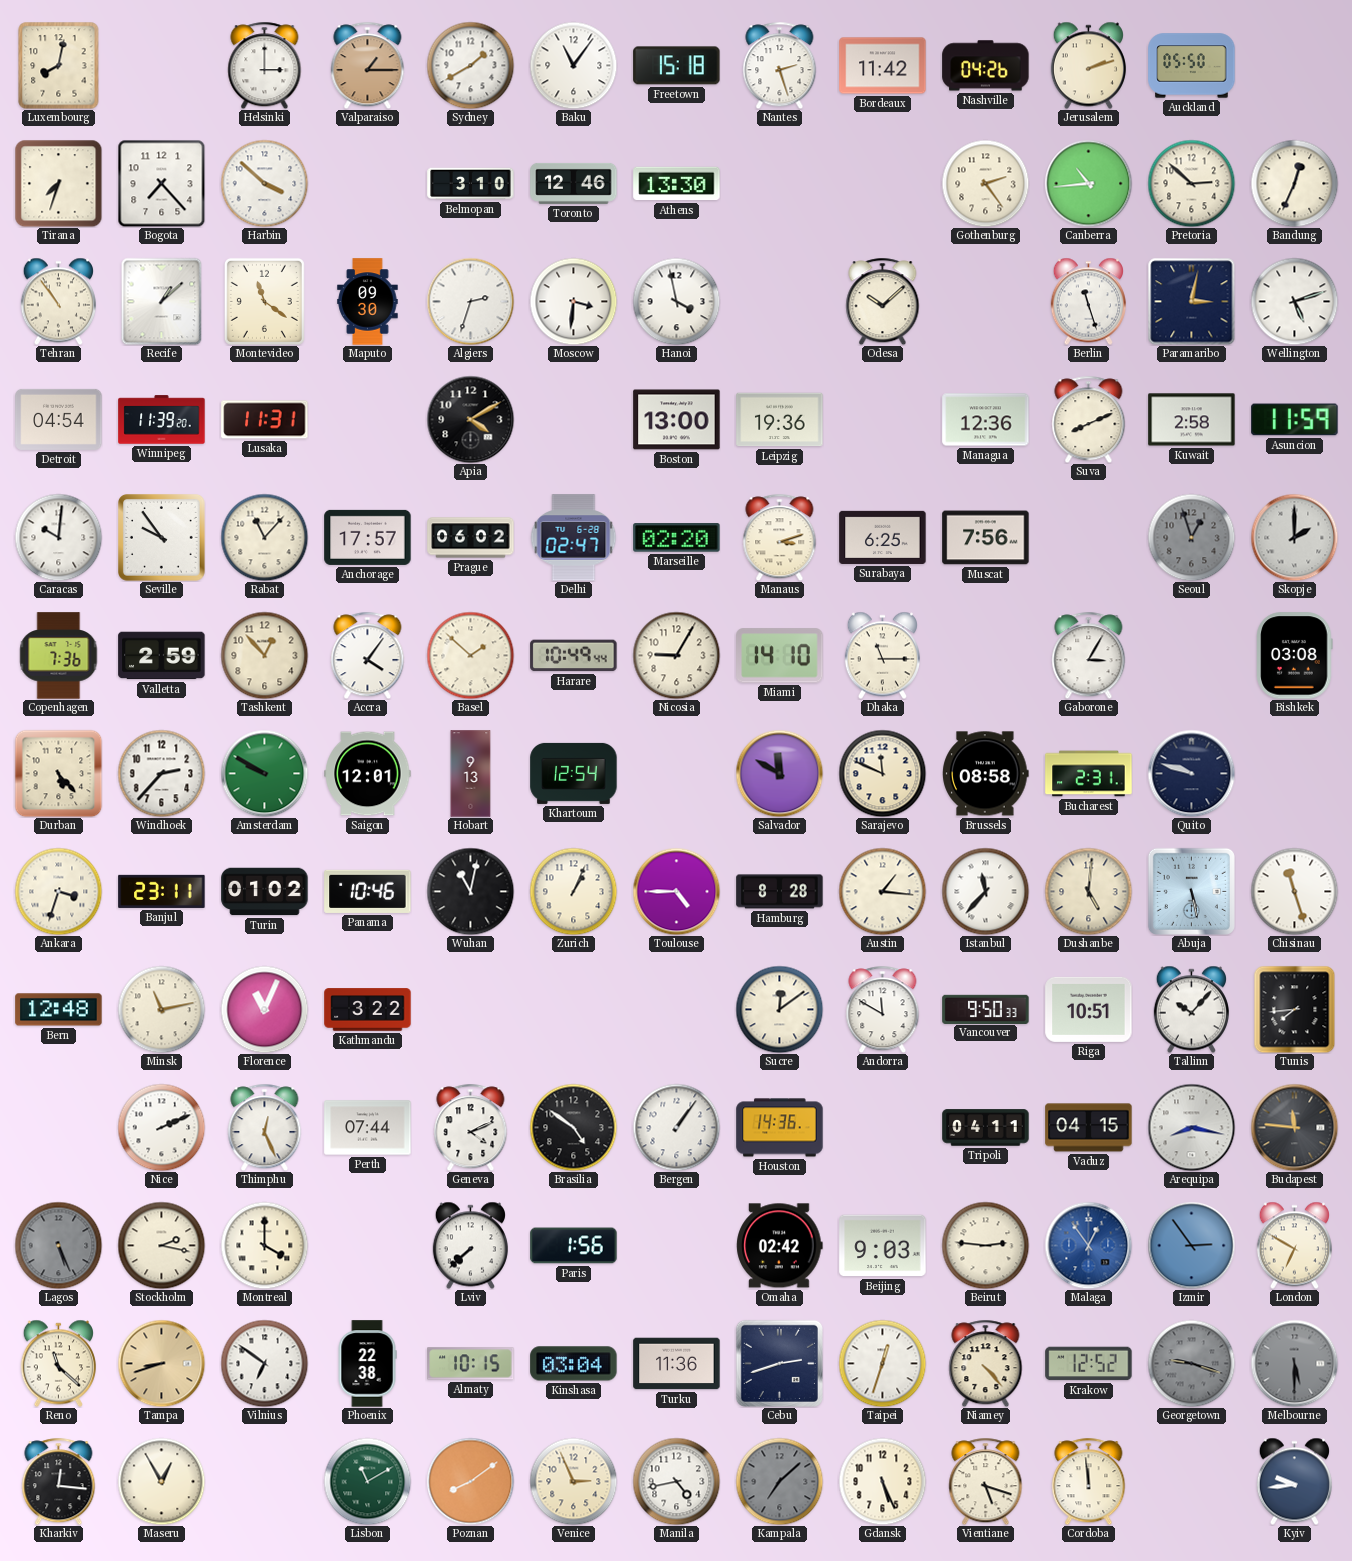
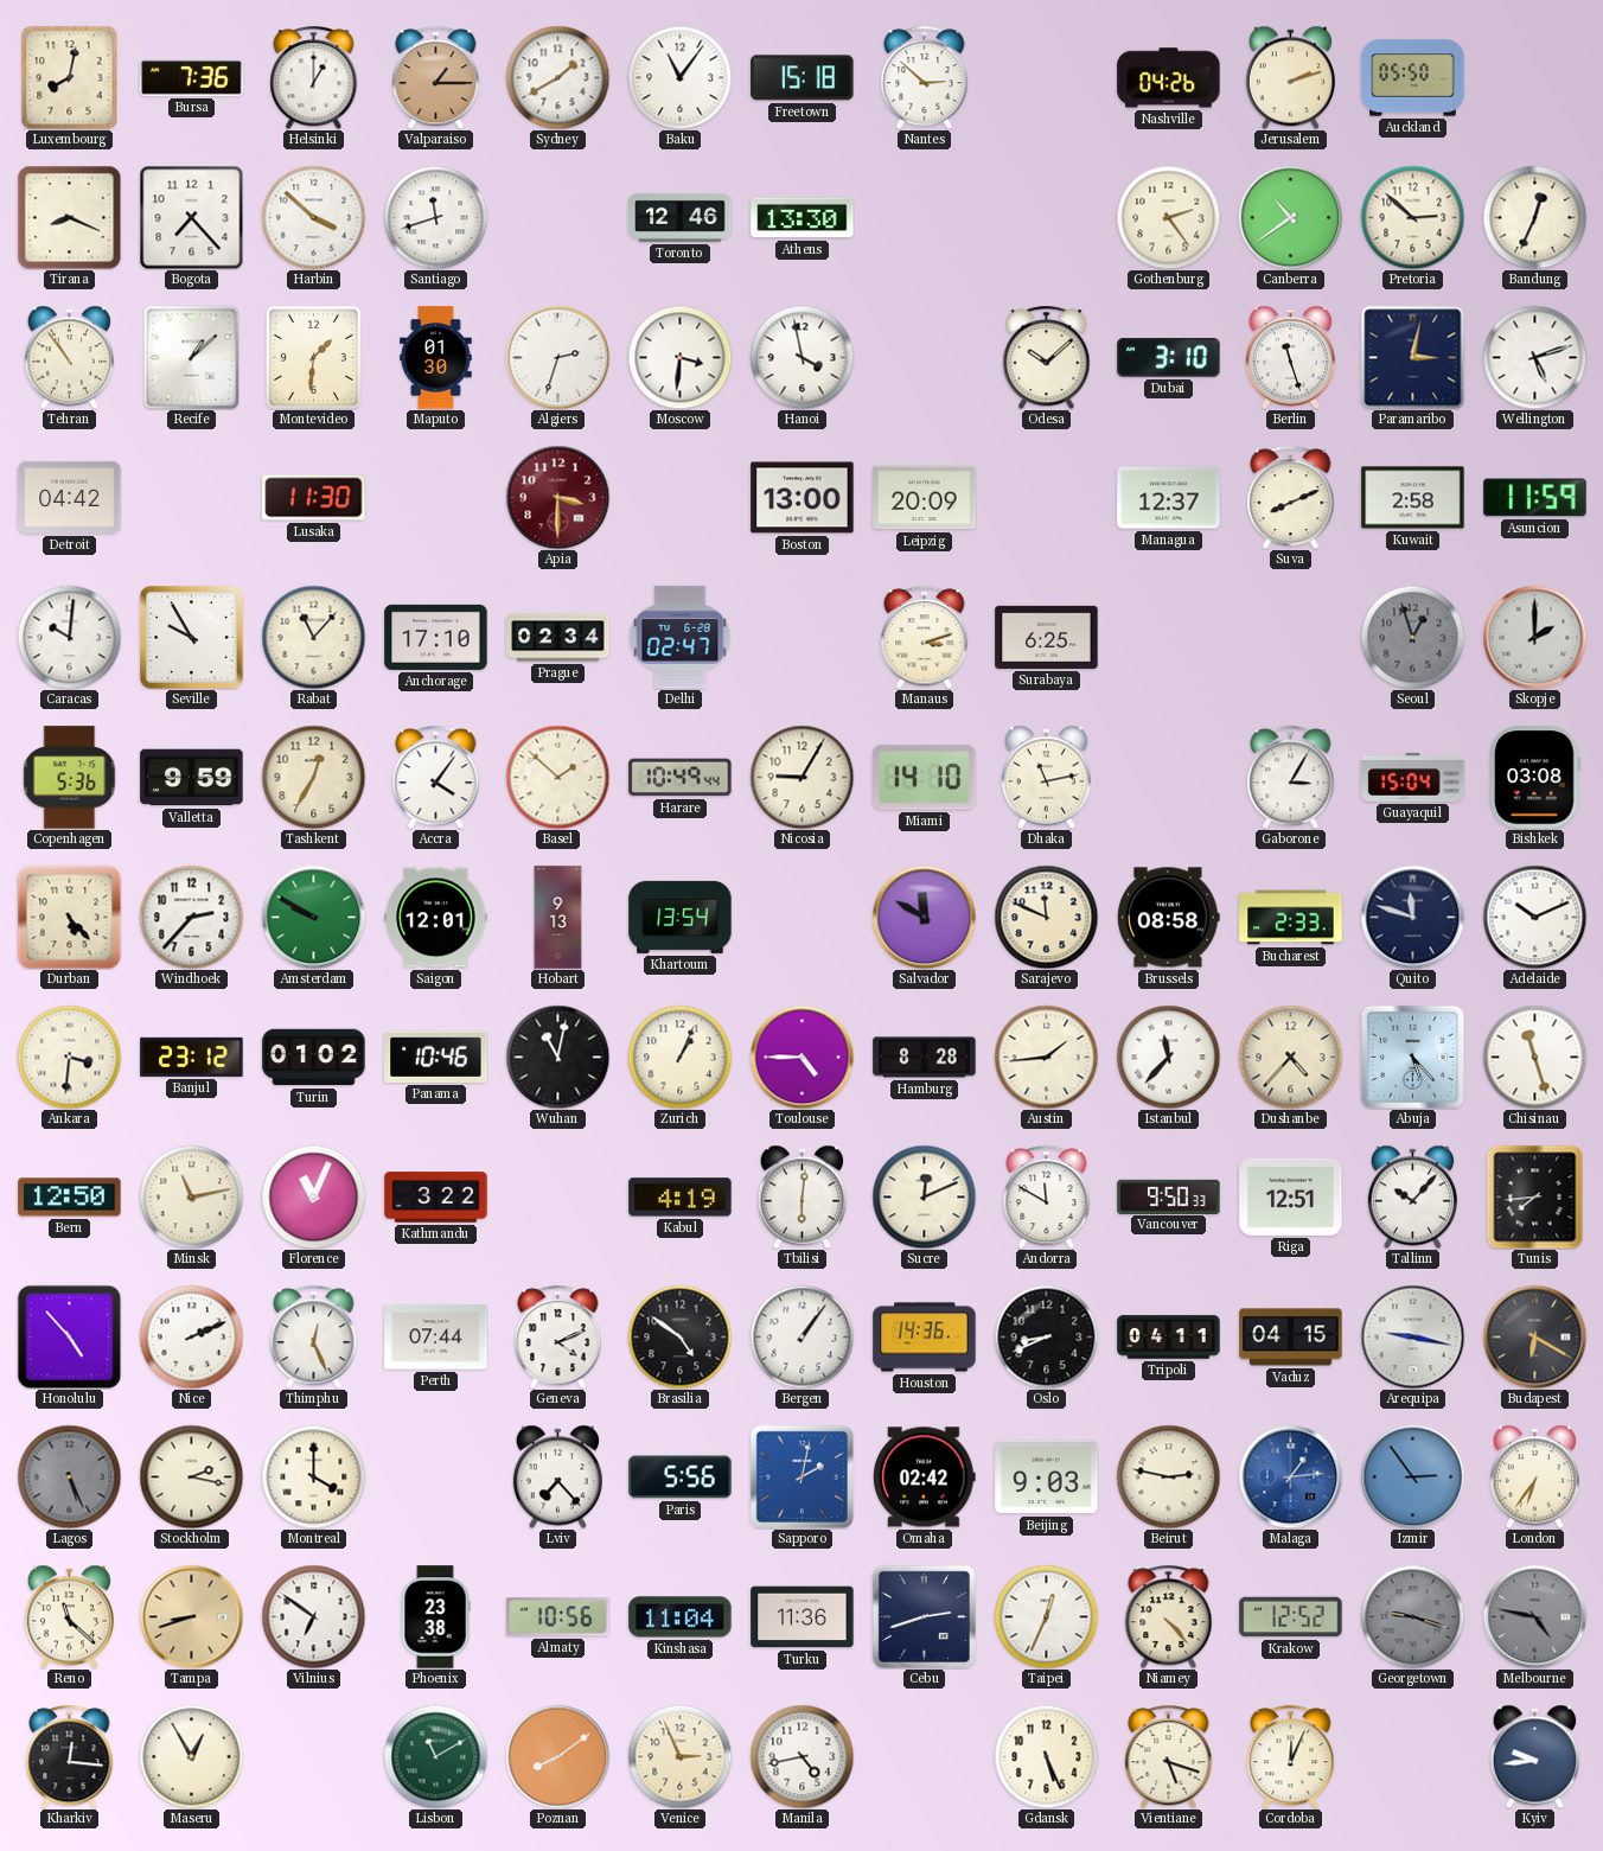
Bursa: none -> 7:36
Helsinki: 3:00 -> 1:00
Nantes: 2:27 -> 2:52
Bordeaux: 11:42 -> none
Tirana: 7:33 -> 8:19
Santiago: none -> 11:42
Belmopan: 3:10 -> none
Canberra: 10:44 -> 10:39
Montevideo: 11:21 -> 1:31
Maputo: 09:30 -> 01:30
Dubai: none -> 3:10
Detroit: 04:54 -> 04:42
Winnipeg: 11:39 -> none
Lusaka: 11:31 -> 11:30
Apia: 4:10 -> 3:30
Apia dial: black -> burgundy
Leipzig: 19:36 -> 20:09
Managua: 12:36 -> 12:37
Seville: 9:54 -> 9:55
Anchorage: 17:57 -> 17:10
Prague: 06:02 -> 02:34
Marseille: 02:20 -> none
Muscat: 7:56 -> none
Copenhagen: 7:36 -> 5:36
Valletta: 2:59 -> 9:59
Tashkent: 12:53 -> 12:35
Dhaka: 11:15 -> 11:13
Guayaquil: none -> 15:04
Khartoum: 12:54 -> 13:54
Bucharest: 2:31 -> 2:33
Quito: 9:48 -> 11:48
Adelaide: none -> 10:11
Ankara: 3:33 -> 3:31
Banjul: 23:11 -> 23:12
Austin: 1:16 -> 1:44
Dushanbe: 5:01 -> 4:37
Abuja: 5:28 -> 5:23
Bern: 12:48 -> 12:50
Kabul: none -> 4:19
Tbilisi: none -> 6:01
Sucre: 12:09 -> 12:11
Riga: 10:51 -> 12:51
Honolulu: none -> 4:53
Oslo: none -> 8:41
Arequipa: 8:17 -> 9:17
Budapest: 11:46 -> 6:20
Lviv: 7:38 -> 7:23
Paris: 1:56 -> 5:56
Sapporo: none -> 2:02
Beirut: 2:46 -> 2:47
Malaga: 12:54 -> 1:14
London: 6:50 -> 6:36
Phoenix: 22:38 -> 23:38
Almaty: 10:15 -> 10:56
Kinshasa: 03:04 -> 11:04
Taipei: 12:33 -> 12:34
Melbourne: 5:30 -> 4:47
Kampala: 7:08 -> none
Cordoba: 11:59 -> 12:04
